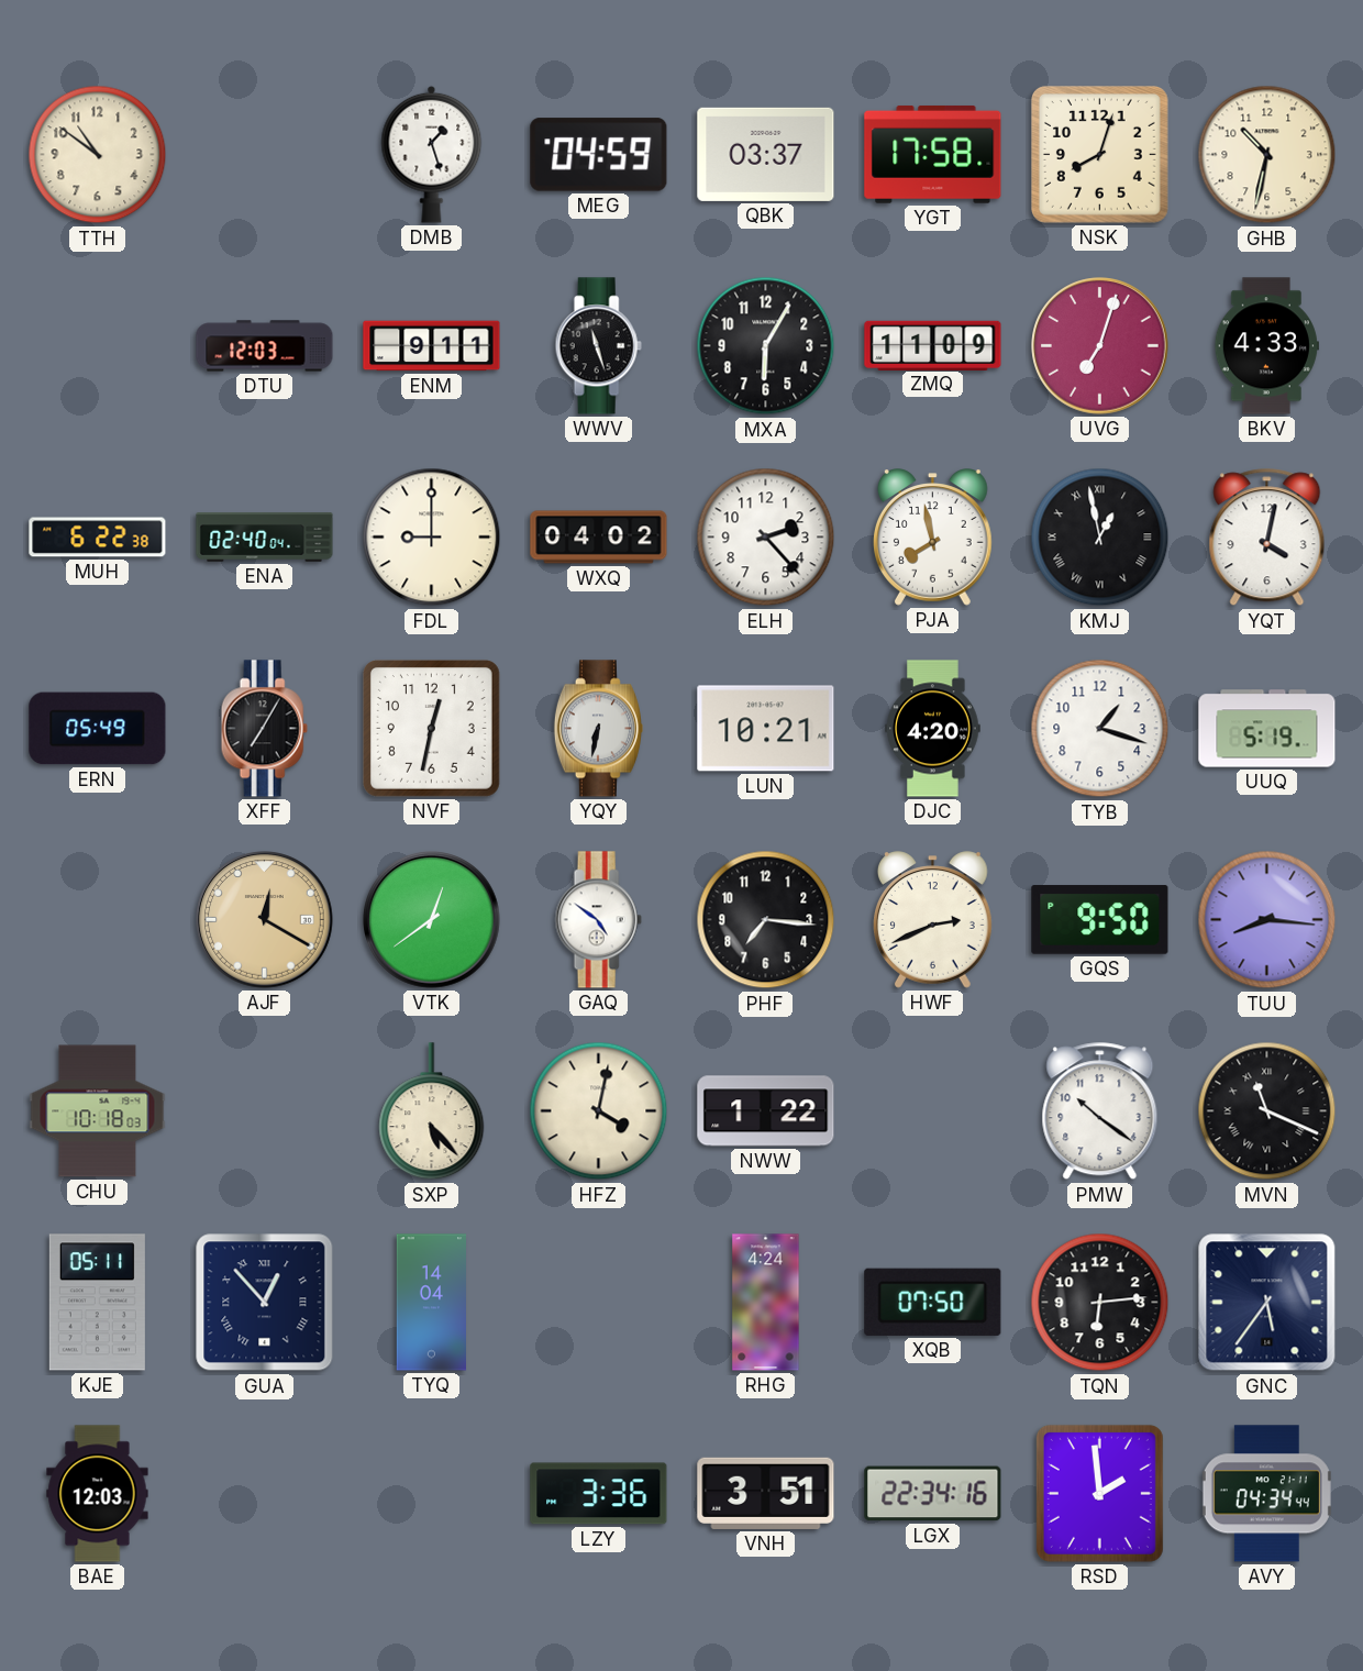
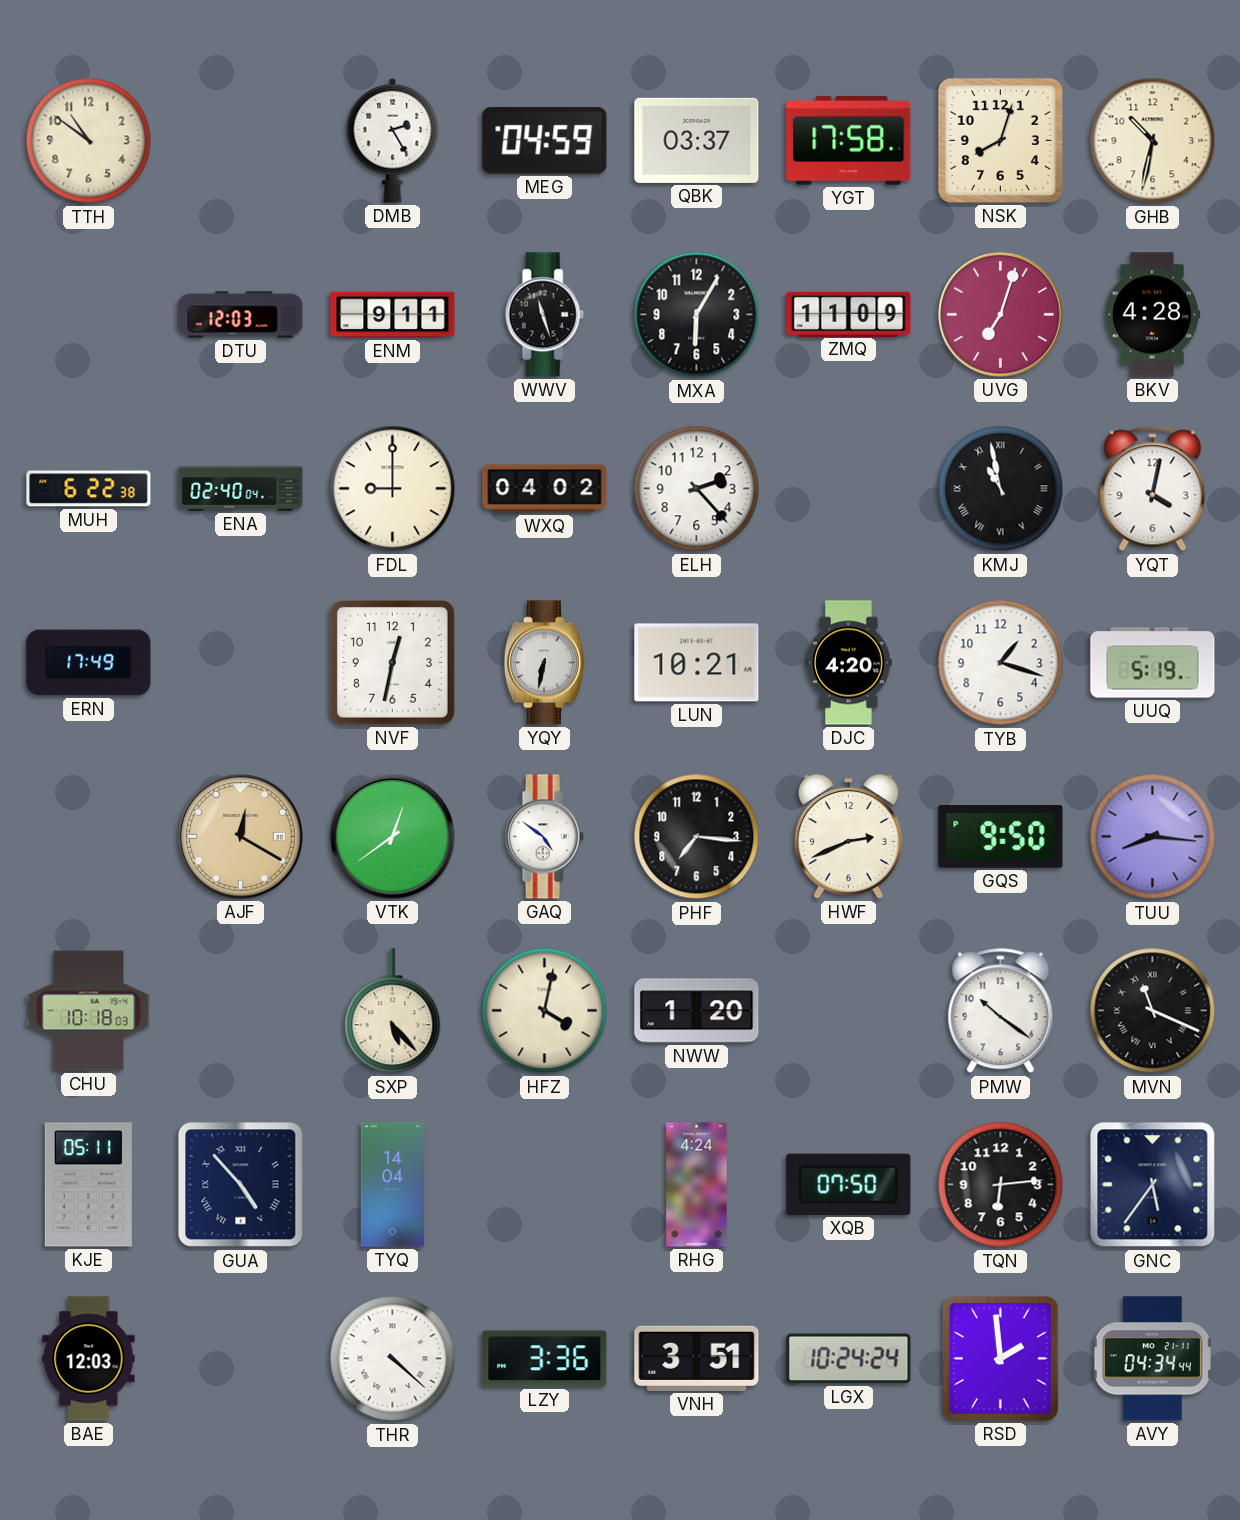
DMB: 1:27 -> 2:25
BKV: 4:33 -> 4:28
PJA: 7:58 -> none
KMJ: 12:58 -> 10:58
ERN: 05:49 -> 17:49
XFF: 7:05 -> none
NWW: 1:22 -> 1:20
GUA: 12:53 -> 4:53
THR: none -> 4:22
LGX: 22:34 -> 10:24
